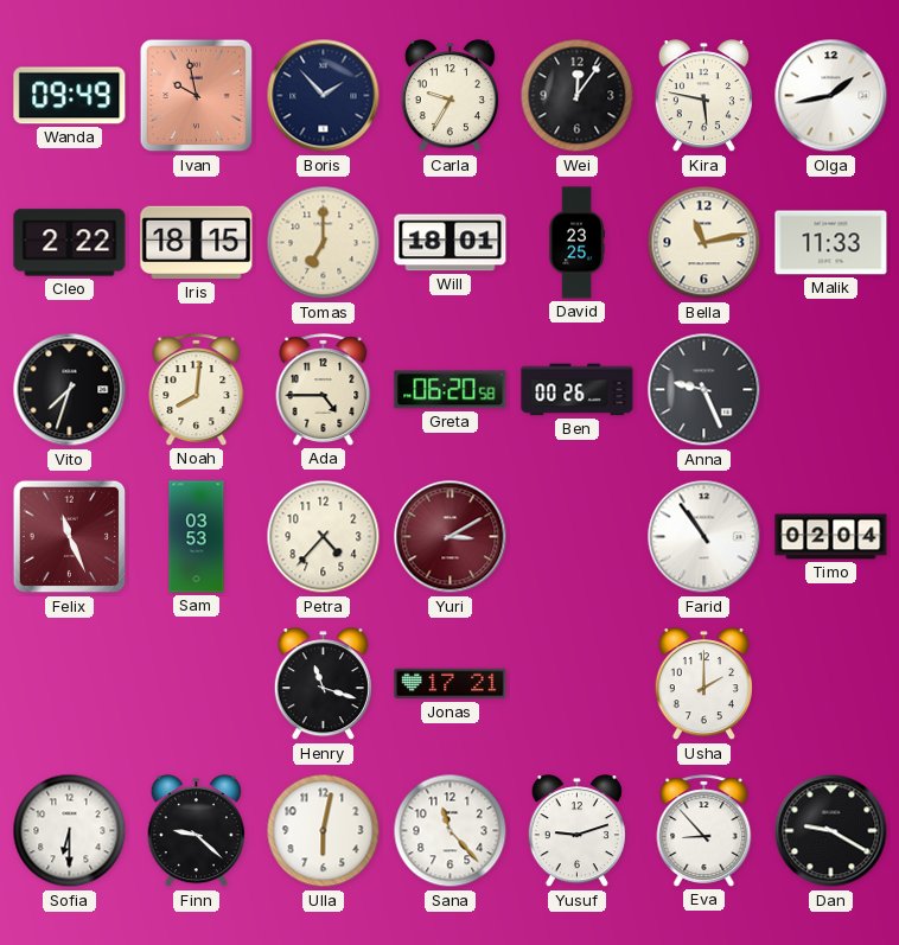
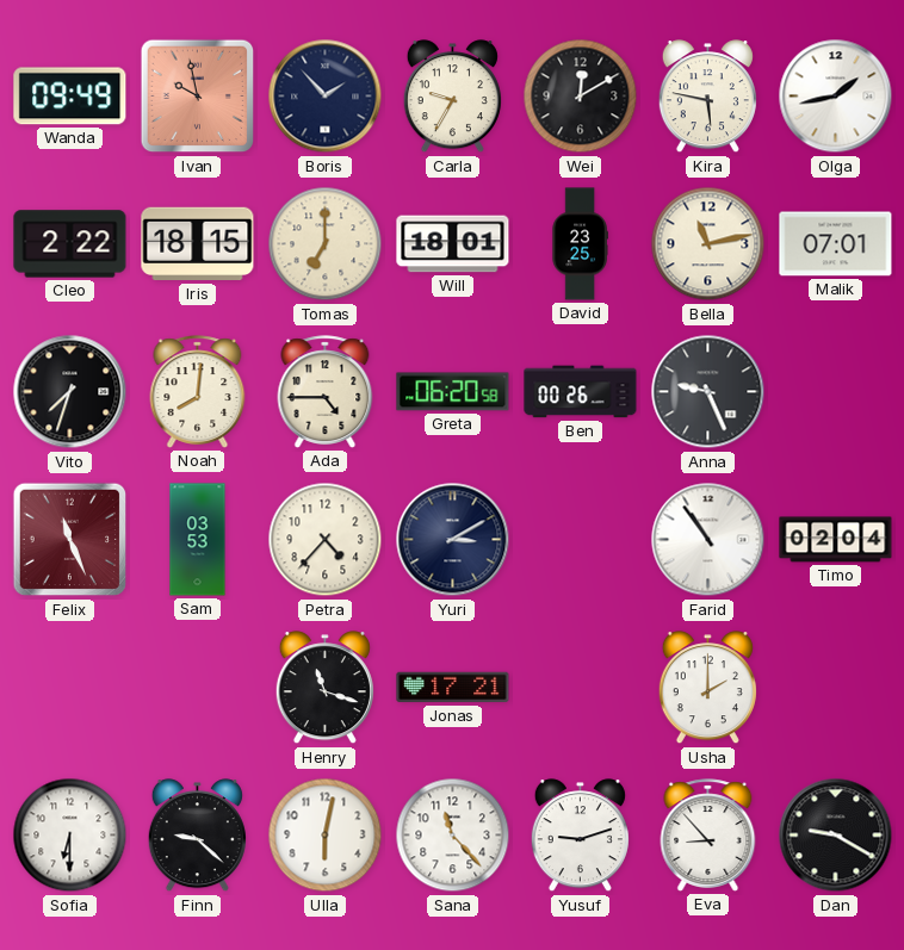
Wei: 12:06 -> 12:10
Malik: 11:33 -> 07:01
Yuri dial: burgundy -> navy
